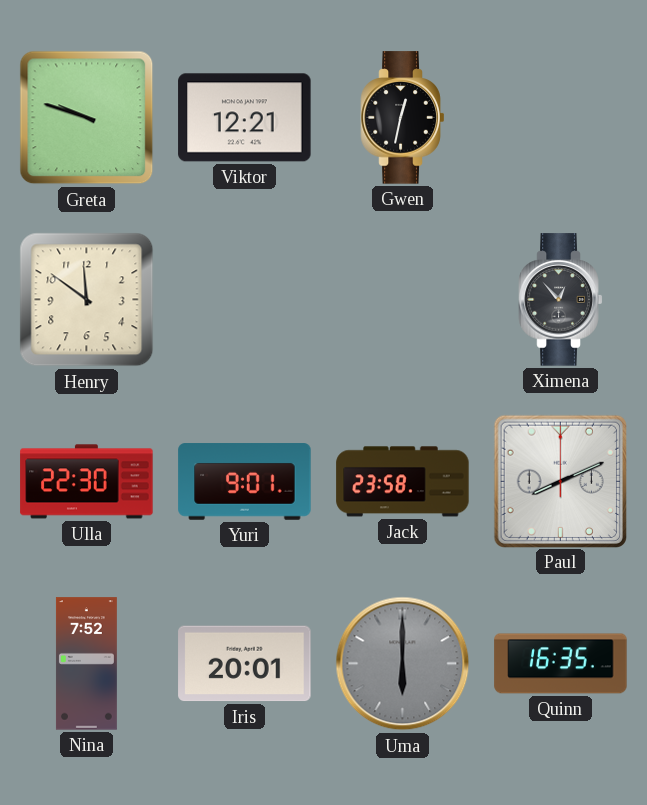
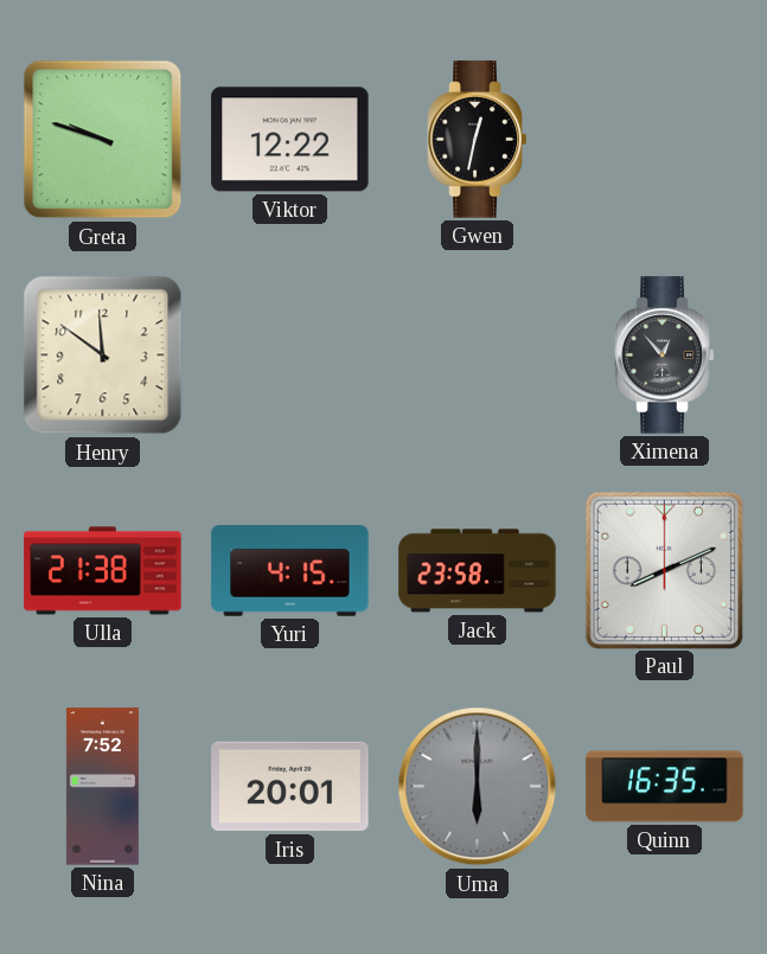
Viktor: 12:21 -> 12:22
Ulla: 22:30 -> 21:38
Yuri: 9:01 -> 4:15
